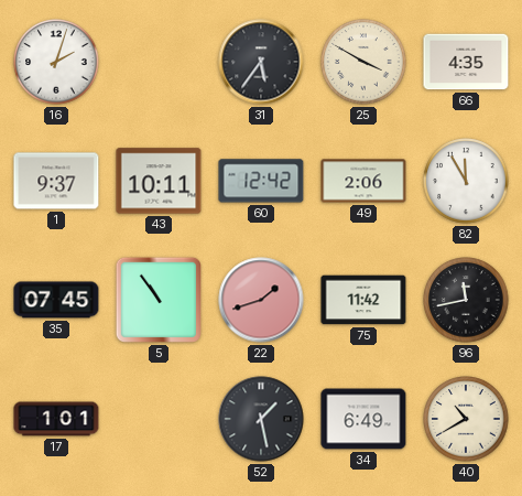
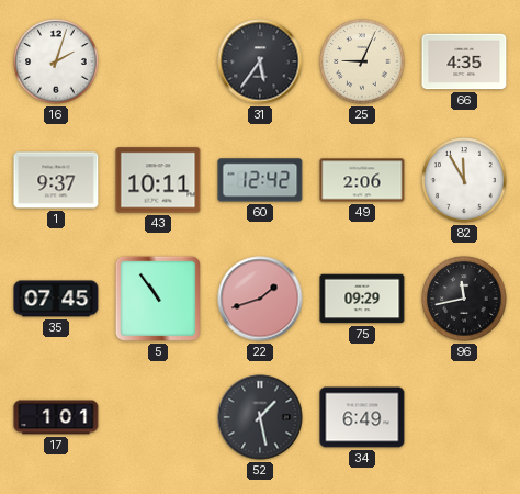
25: 3:50 -> 9:04
75: 11:42 -> 09:29
40: 10:40 -> none
